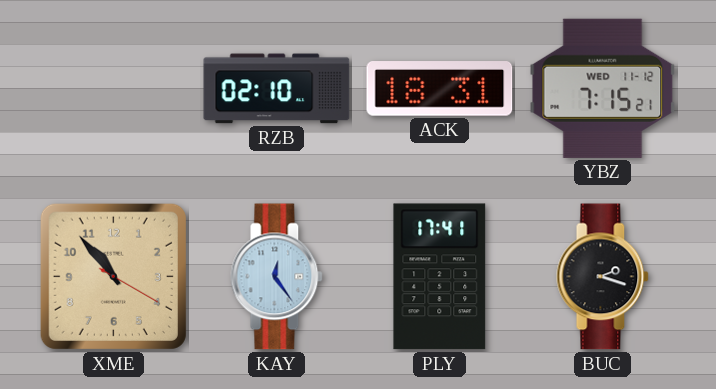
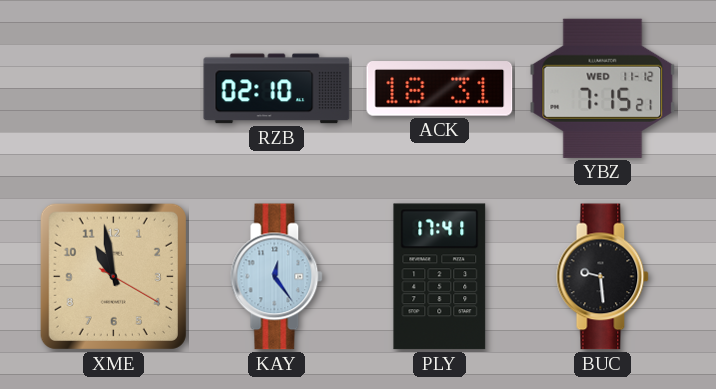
XME: 10:53 -> 10:58
BUC: 2:18 -> 9:29
